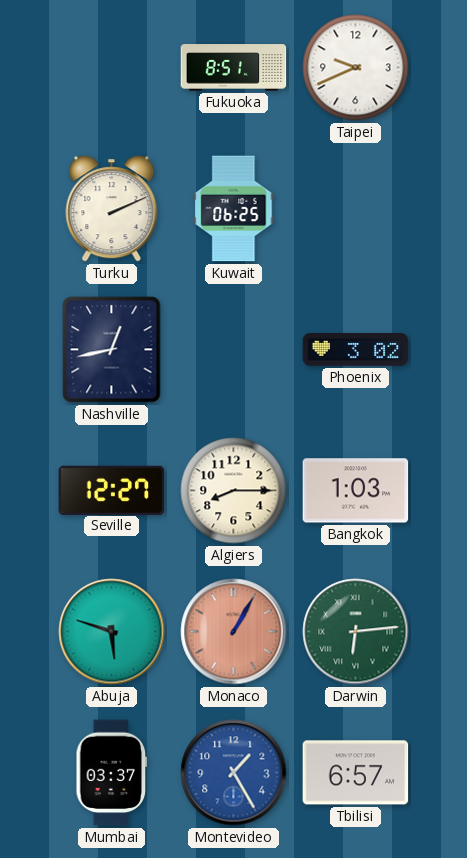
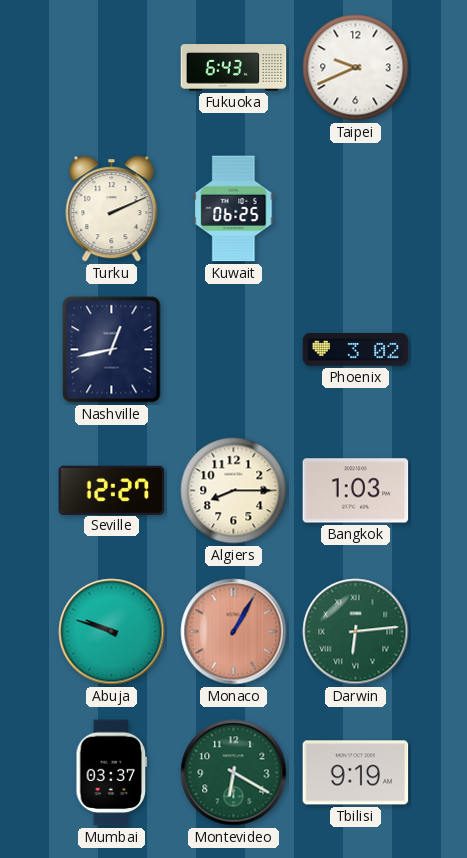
Fukuoka: 8:51 -> 6:43
Abuja: 5:48 -> 9:48
Montevideo: 1:25 -> 6:20
Montevideo dial: blue -> green
Tbilisi: 6:57 -> 9:19
